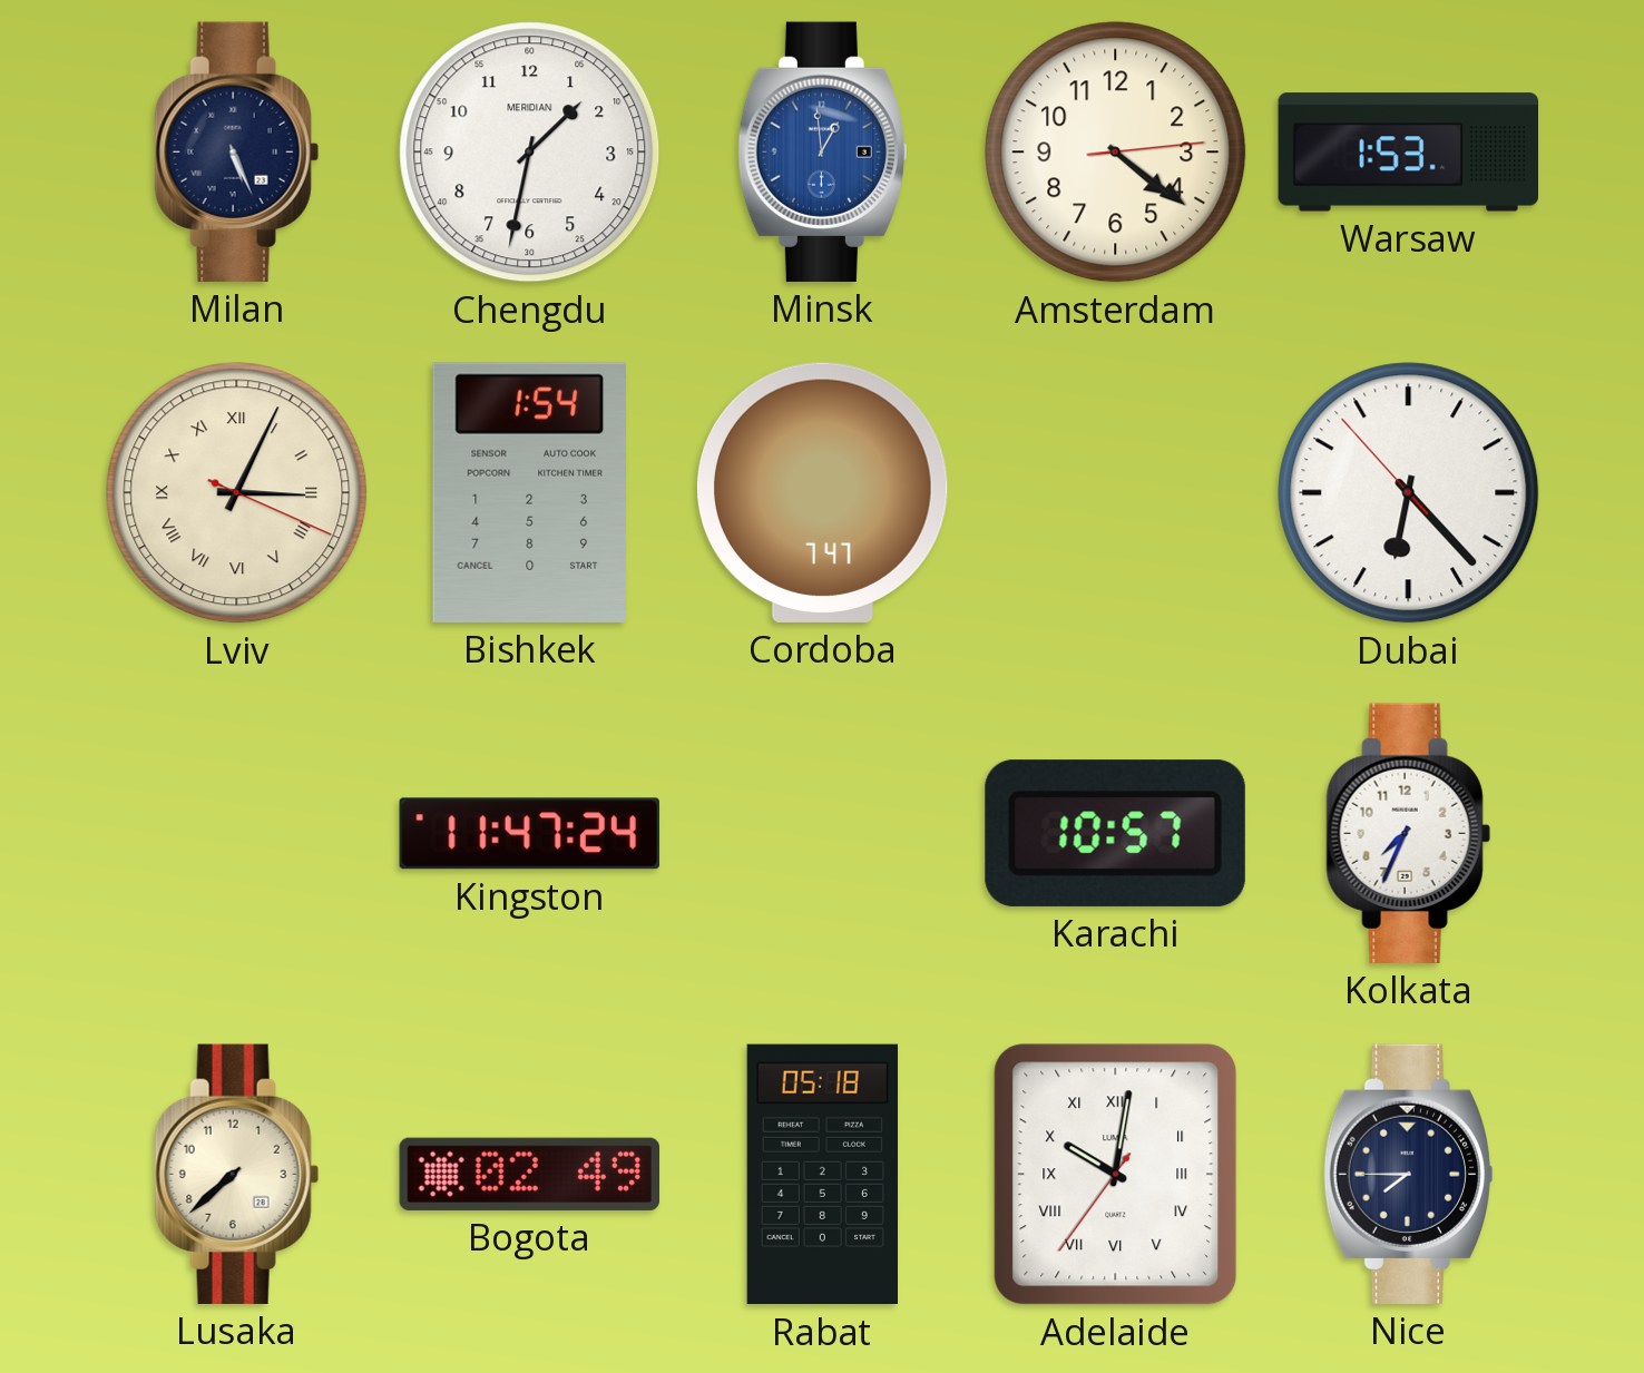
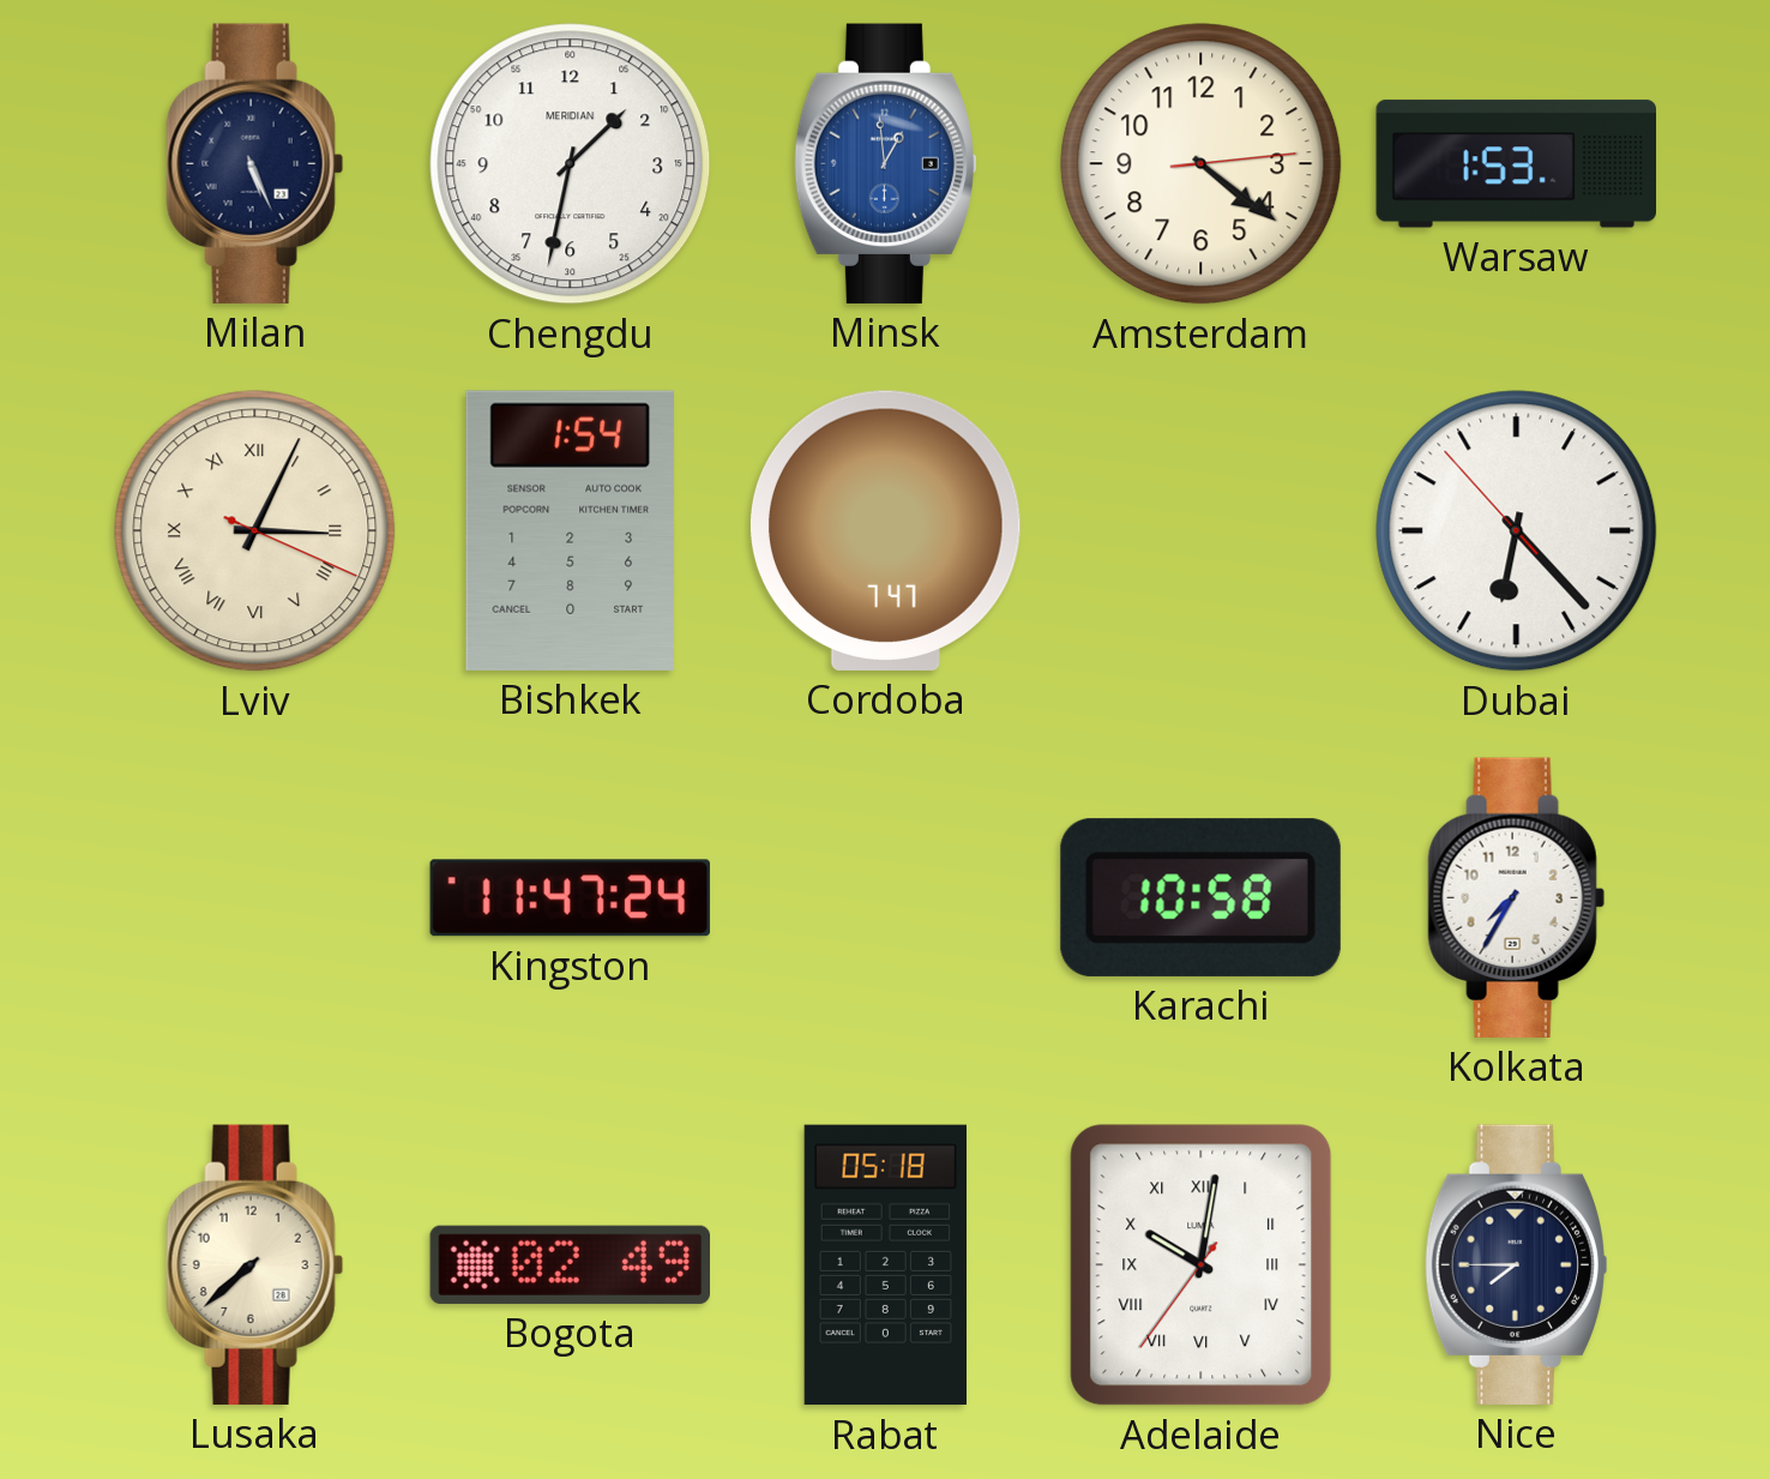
Karachi: 10:57 -> 10:58
Kolkata: 7:34 -> 7:35
